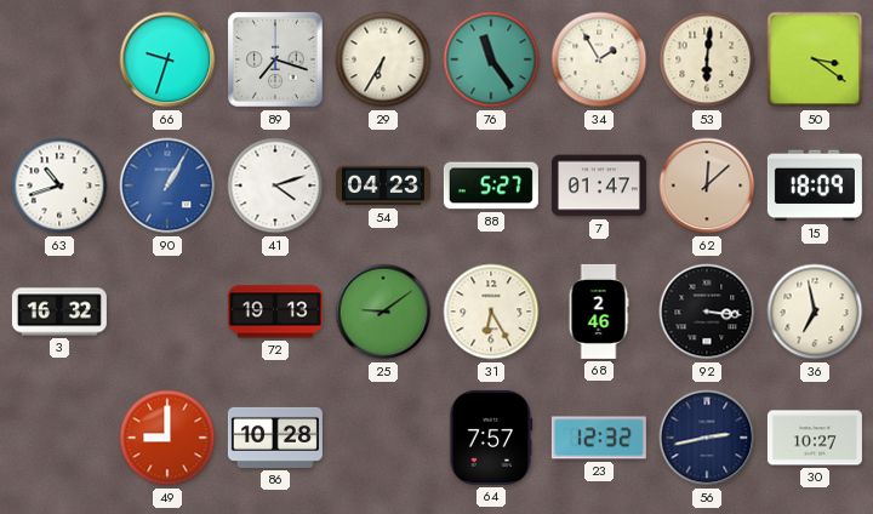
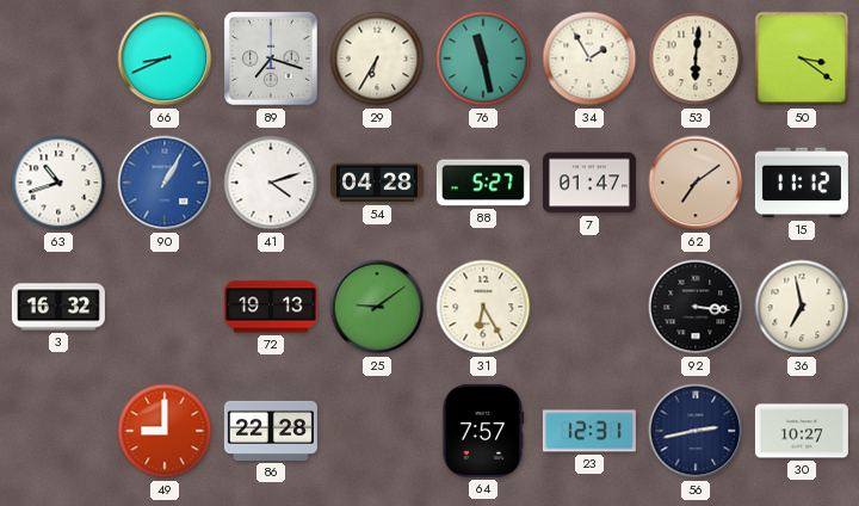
66: 9:33 -> 8:41
76: 11:24 -> 11:28
54: 04:23 -> 04:28
62: 12:08 -> 7:09
15: 18:09 -> 11:12
68: 2:46 -> none
86: 10:28 -> 22:28
23: 12:32 -> 12:31
